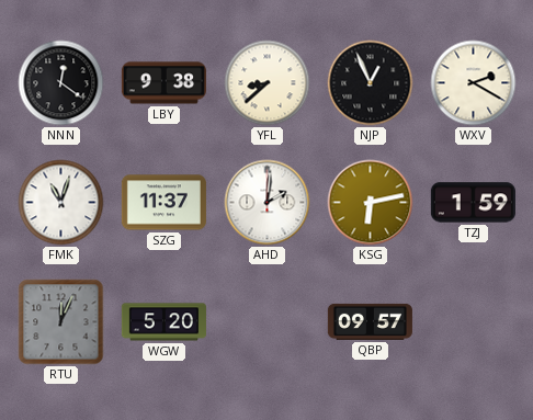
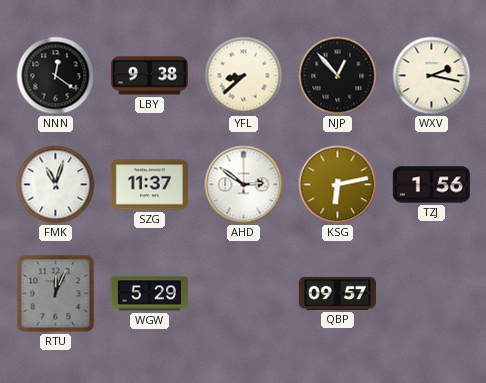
NJP: 12:56 -> 12:53
WXV: 2:20 -> 2:17
AHD: 2:01 -> 2:51
TZJ: 1:59 -> 1:56
WGW: 5:20 -> 5:29
